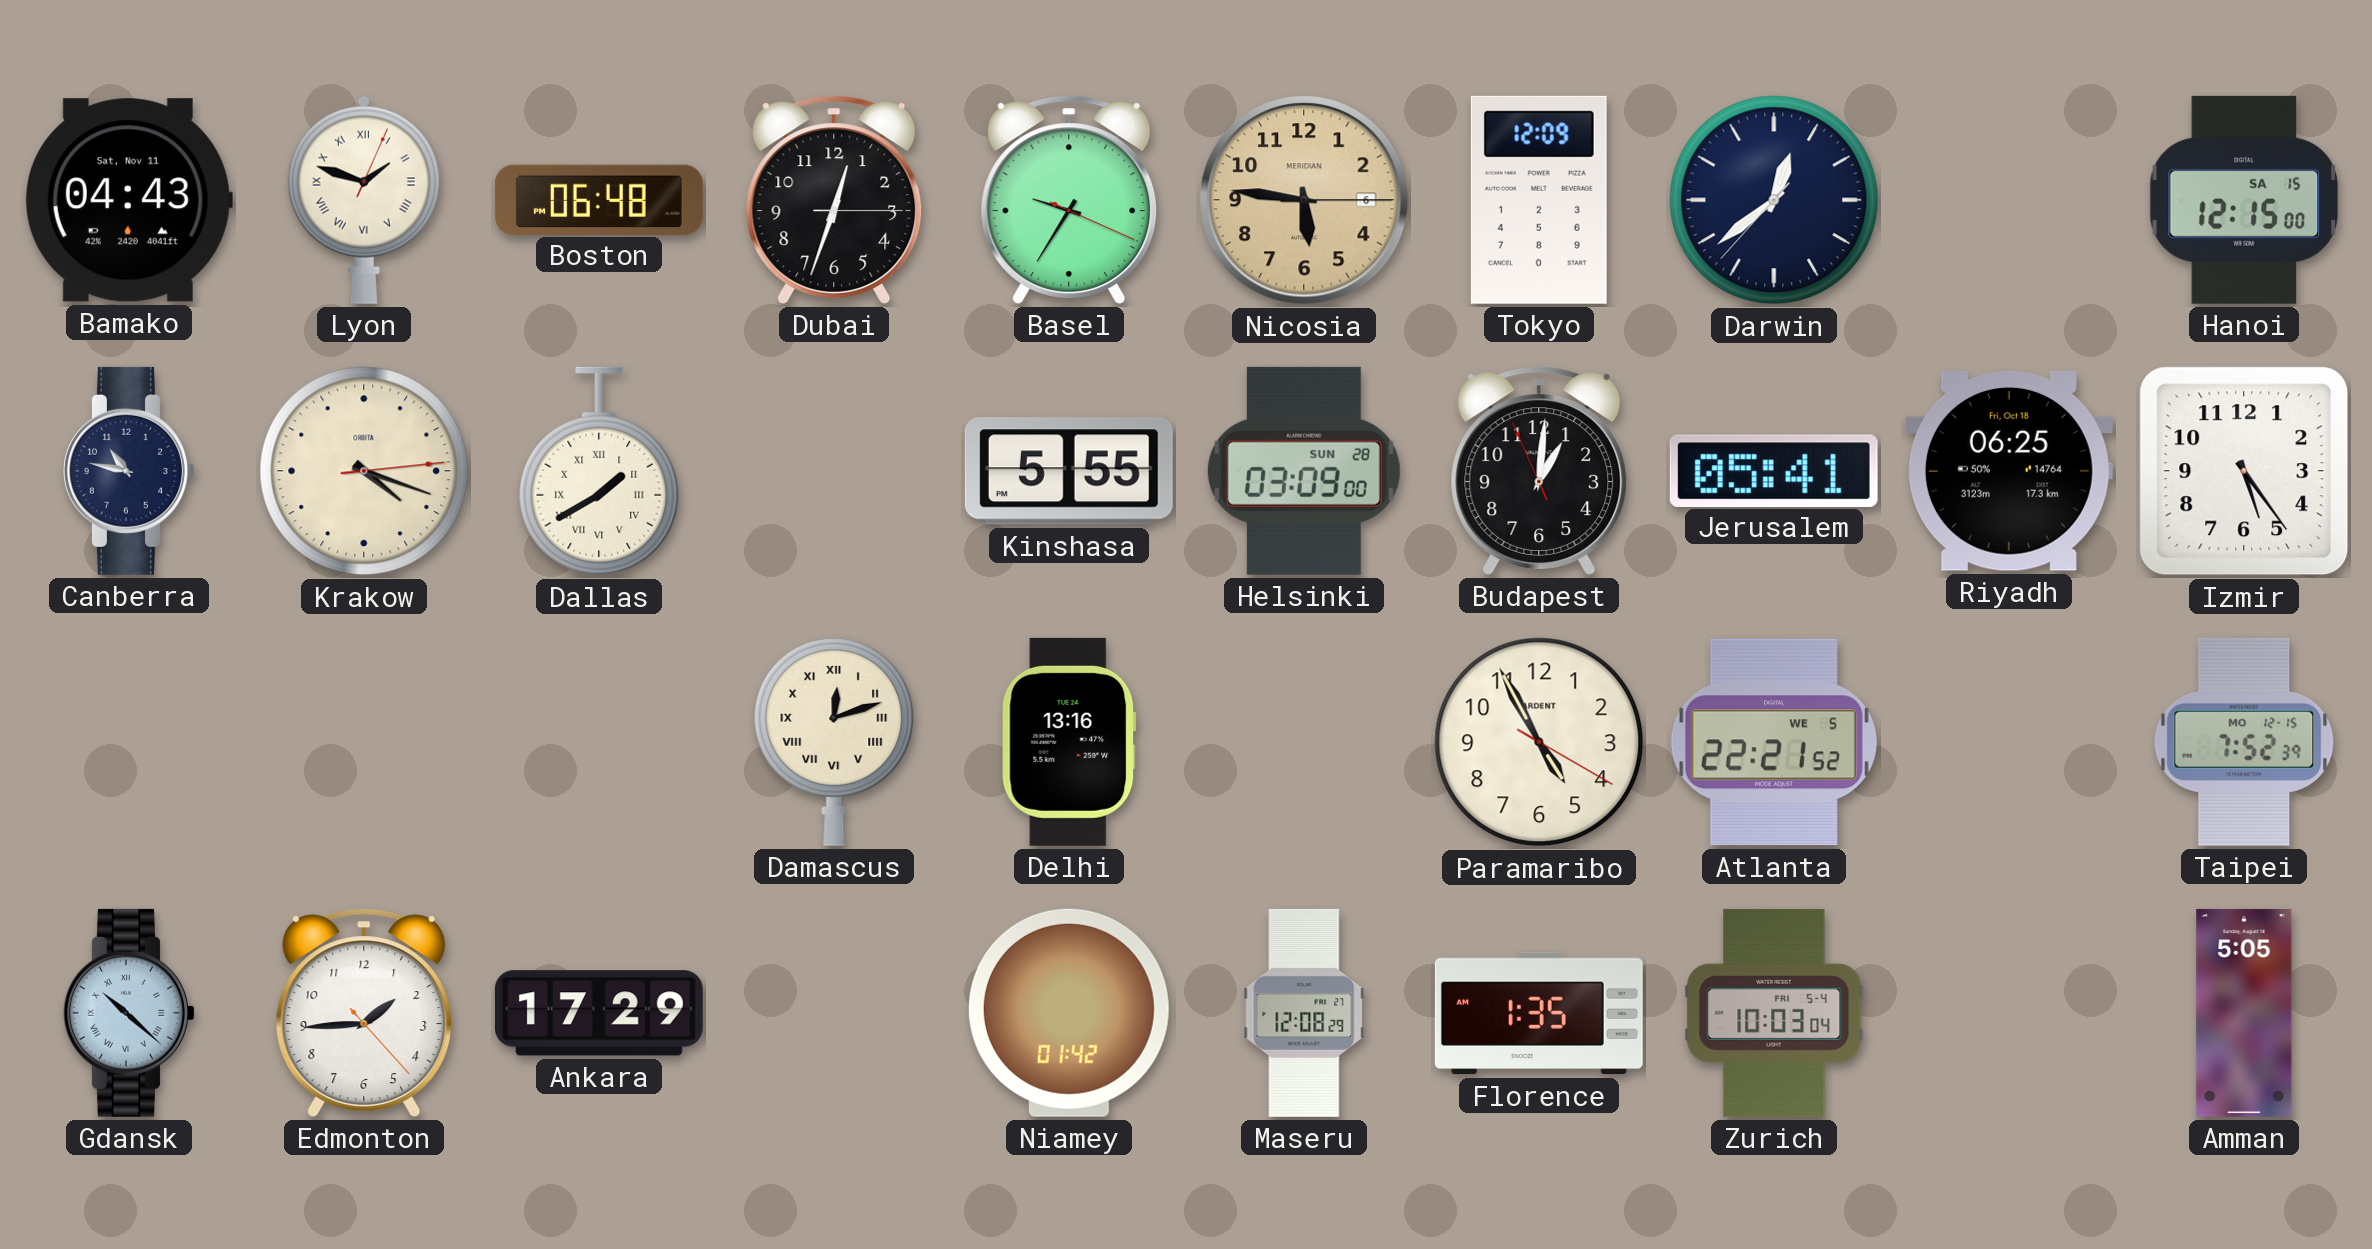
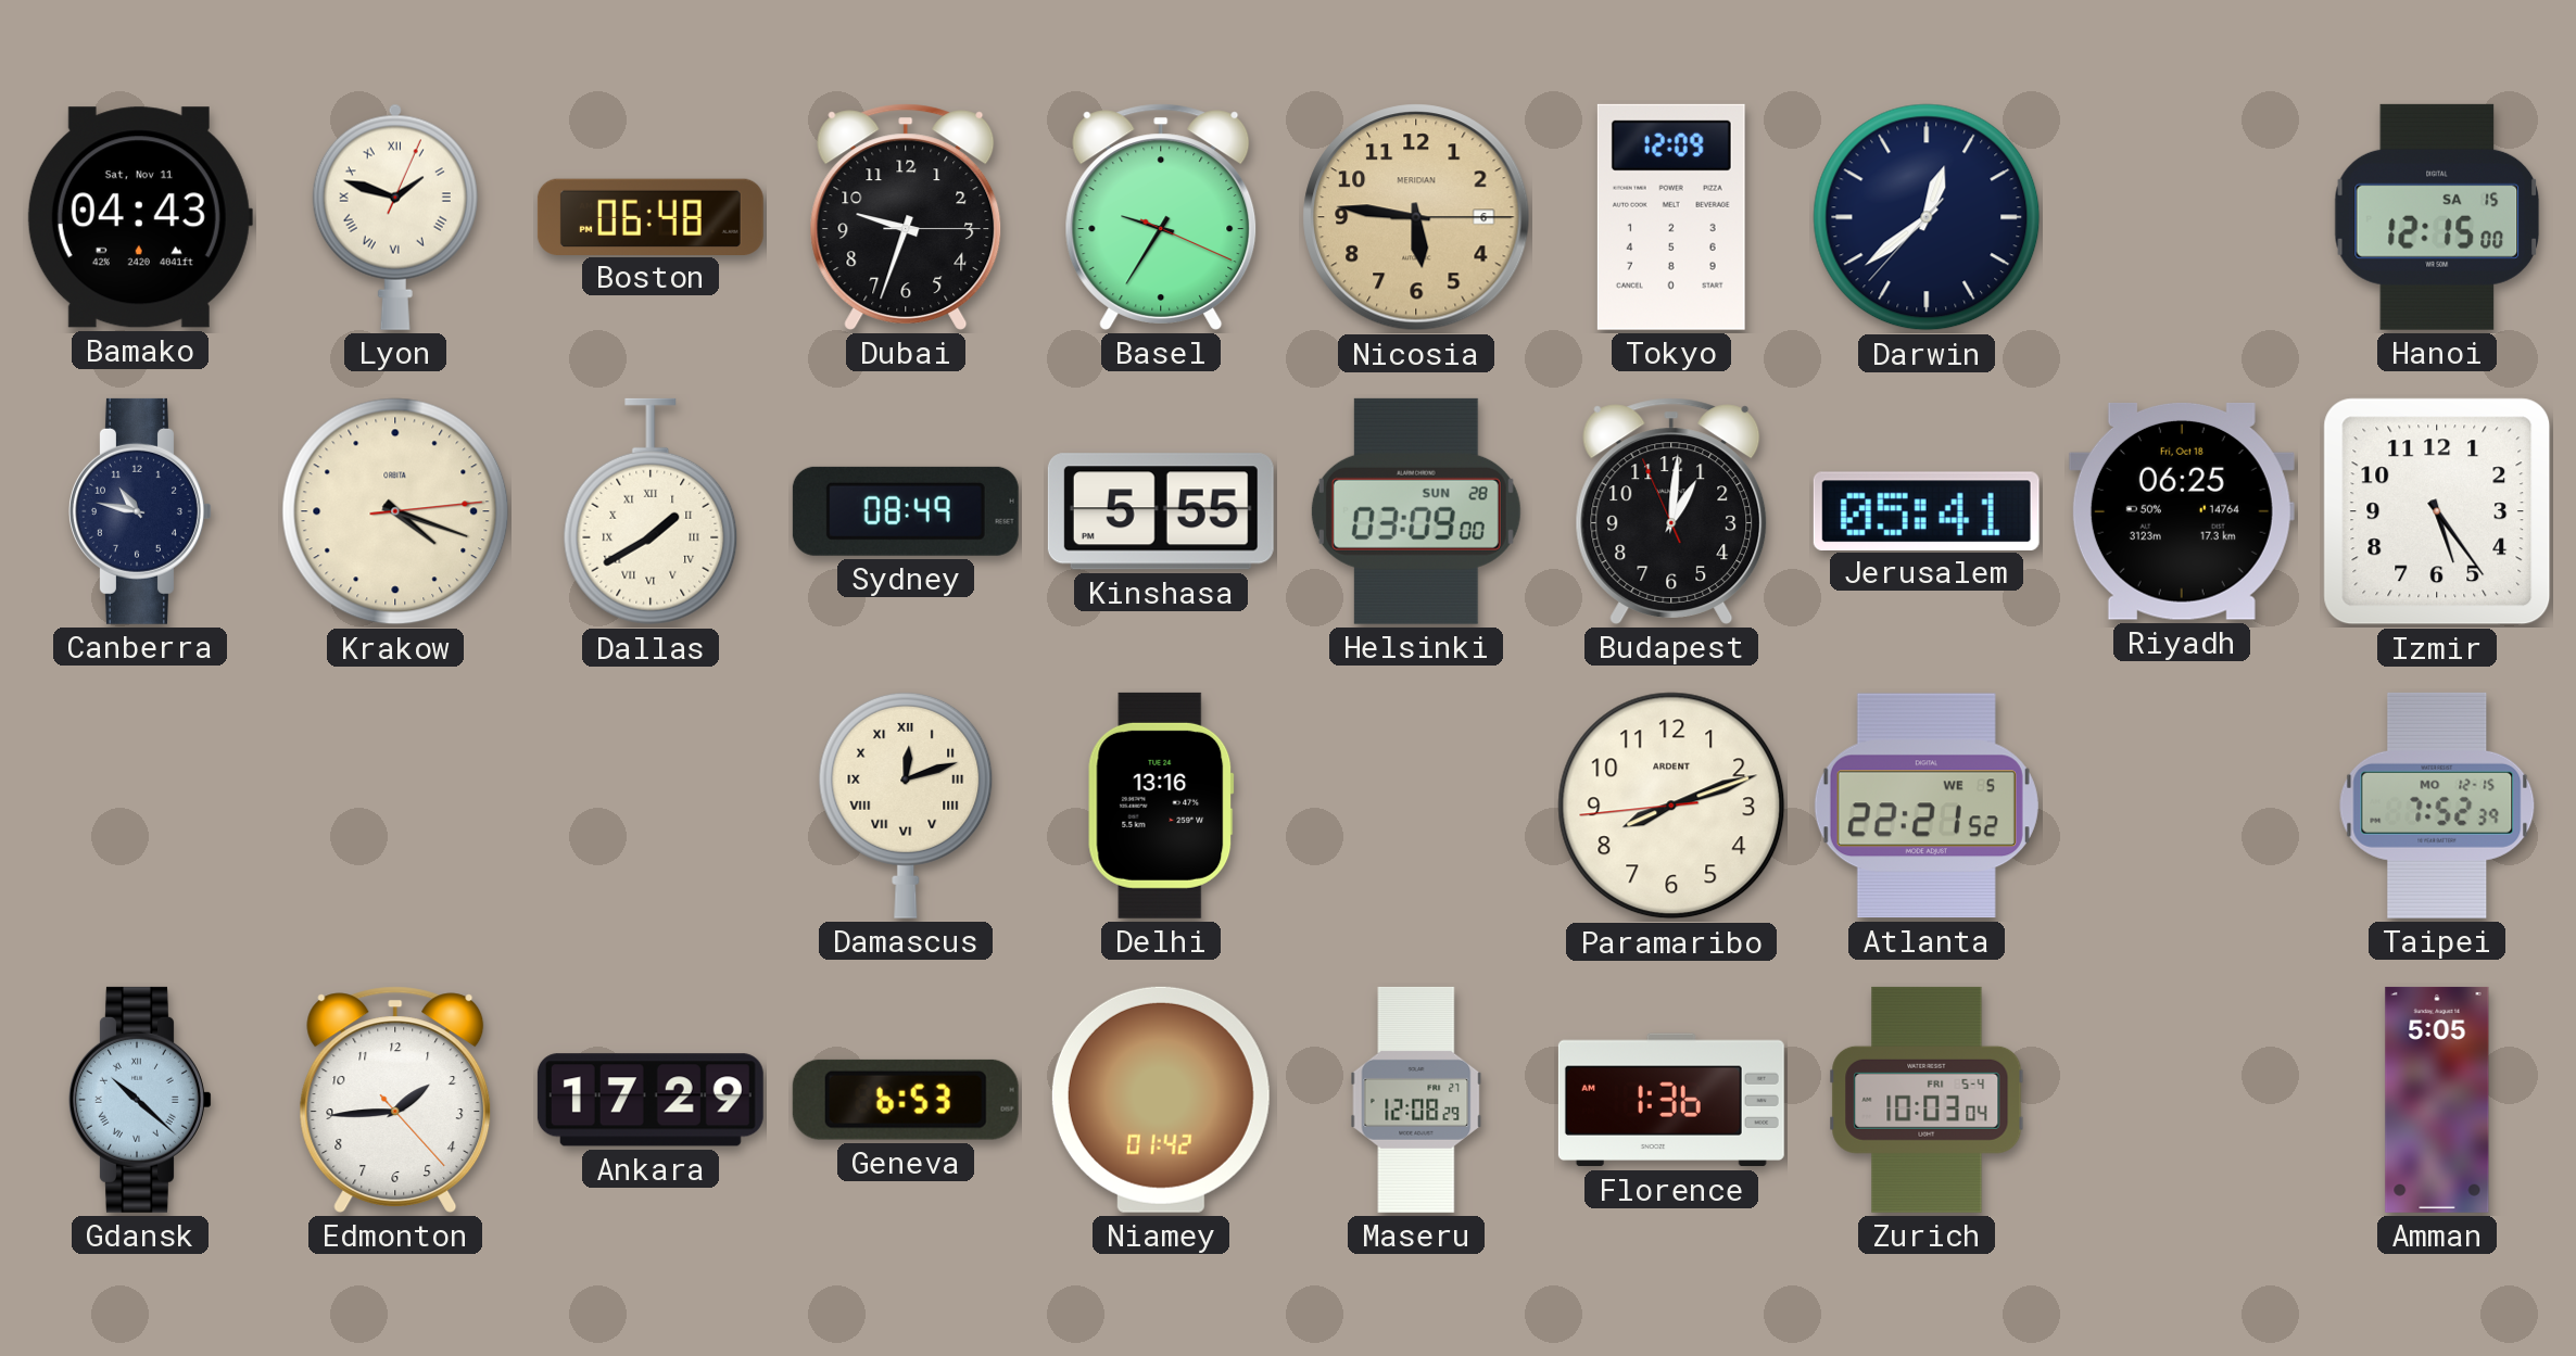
Dubai: 12:33 -> 9:33
Sydney: none -> 08:49
Paramaribo: 4:55 -> 8:11
Geneva: none -> 6:53
Florence: 1:35 -> 1:36
